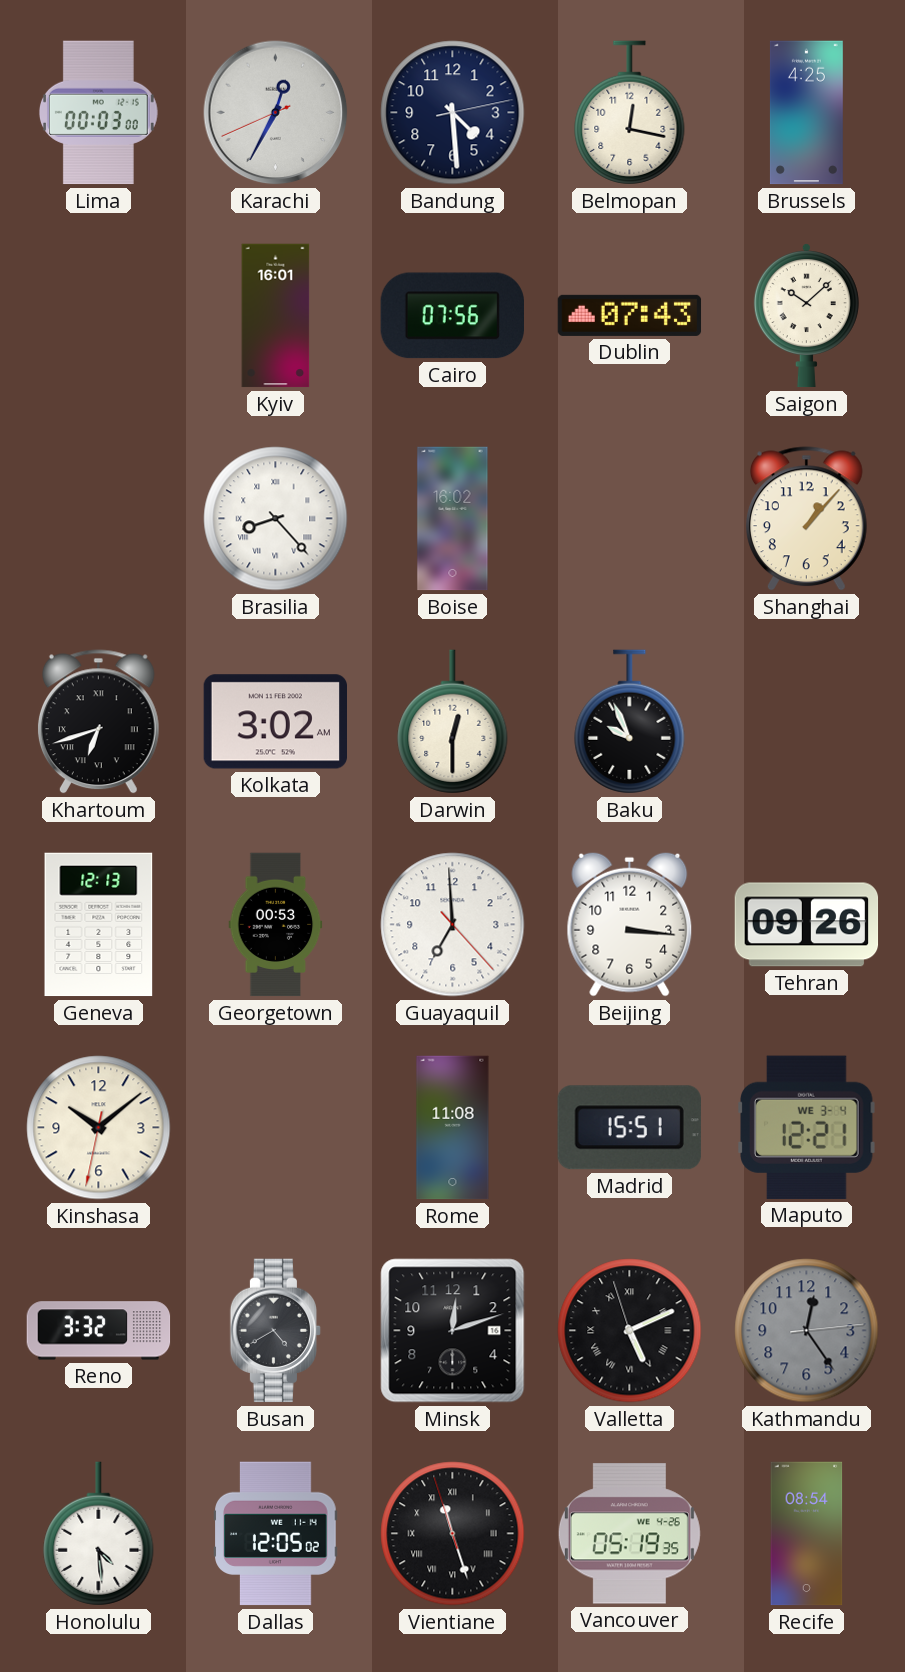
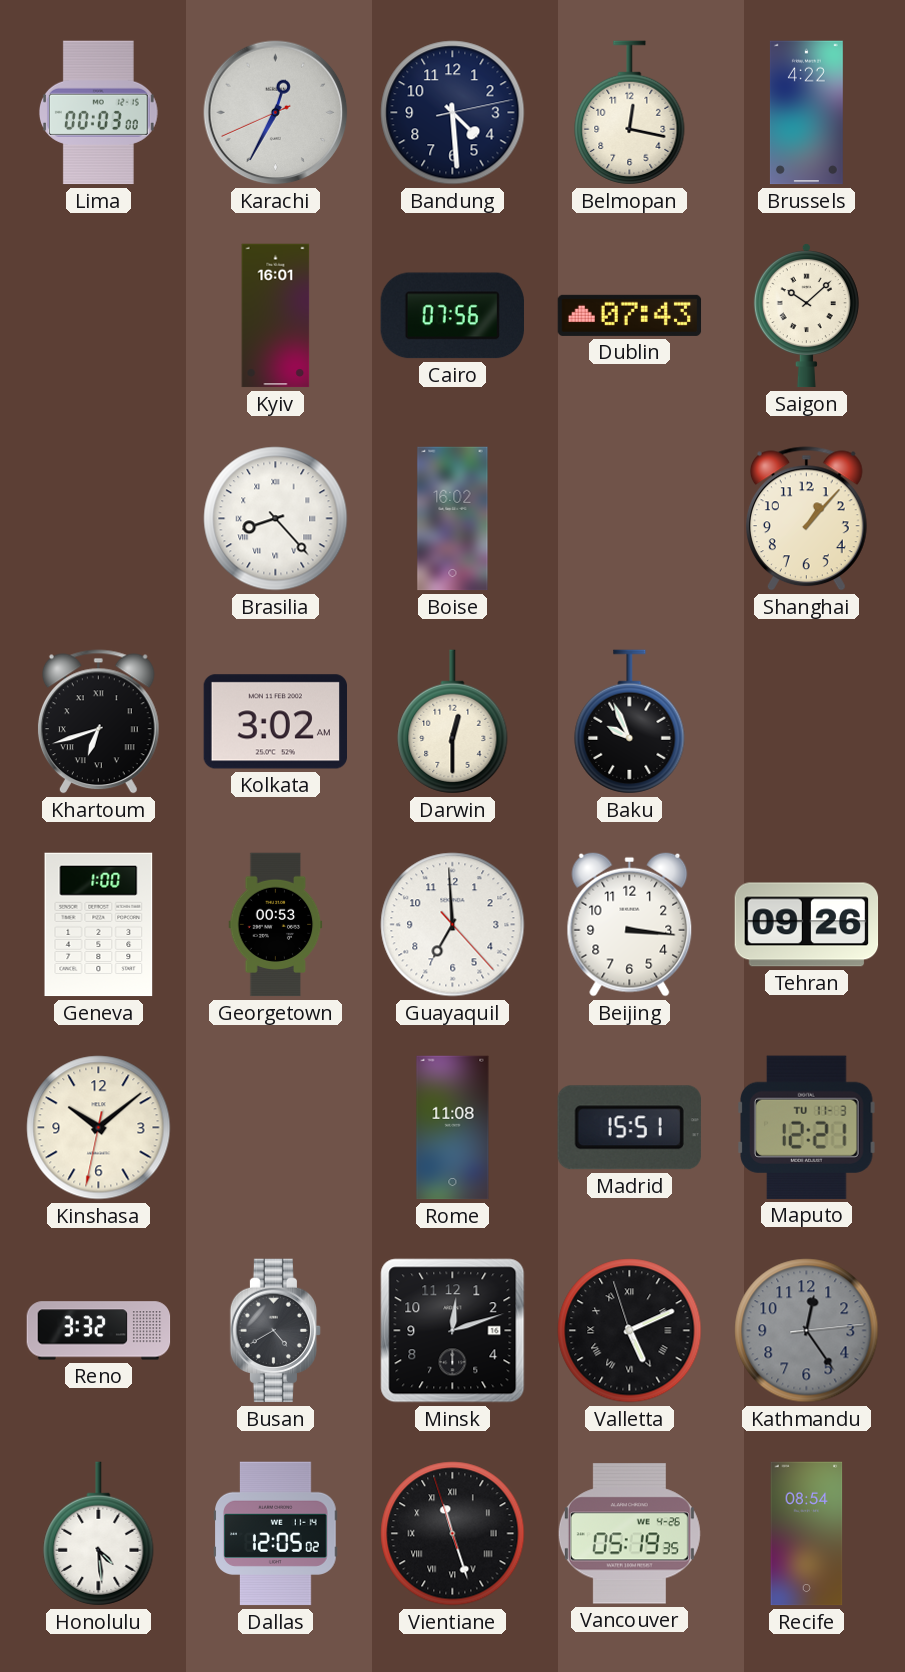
Brussels: 4:25 -> 4:22
Geneva: 12:13 -> 1:00
Maputo date: WE 3-4 -> TU 11-3
